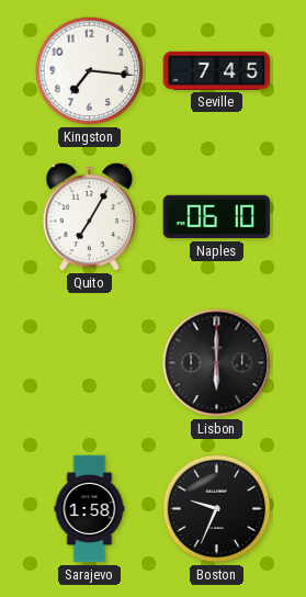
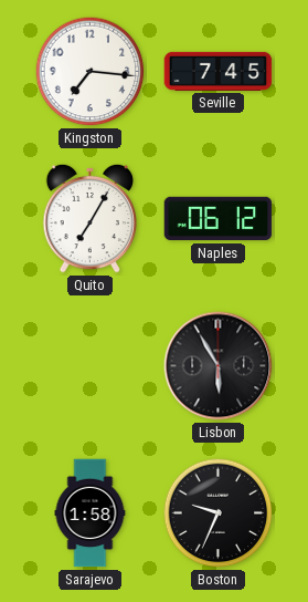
Naples: 06:10 -> 06:12
Lisbon: 6:00 -> 5:55
